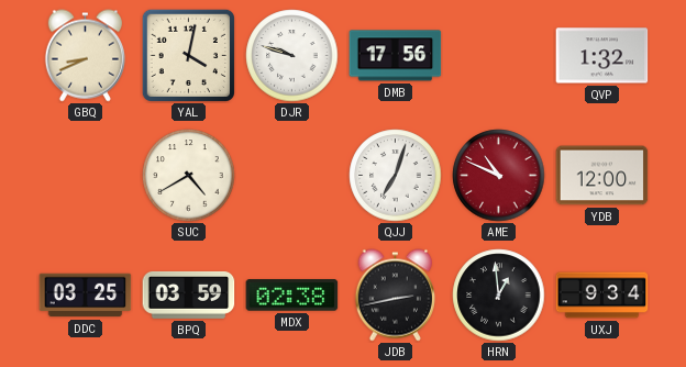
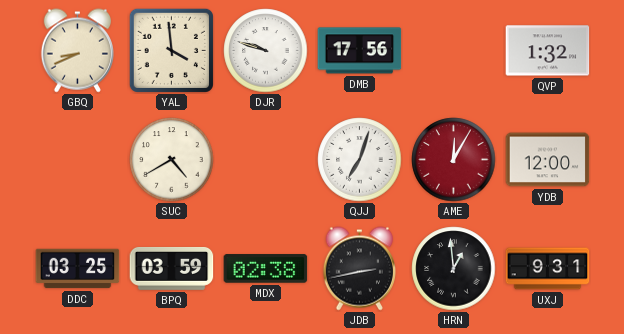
YAL: 4:02 -> 3:59
AME: 10:49 -> 12:05
UXJ: 9:34 -> 9:31
